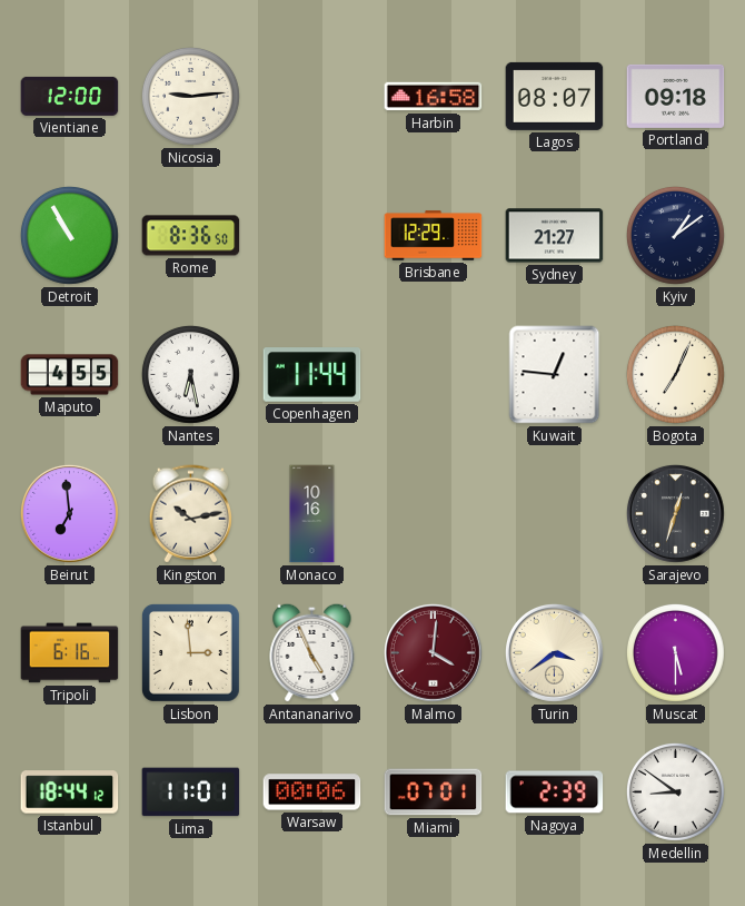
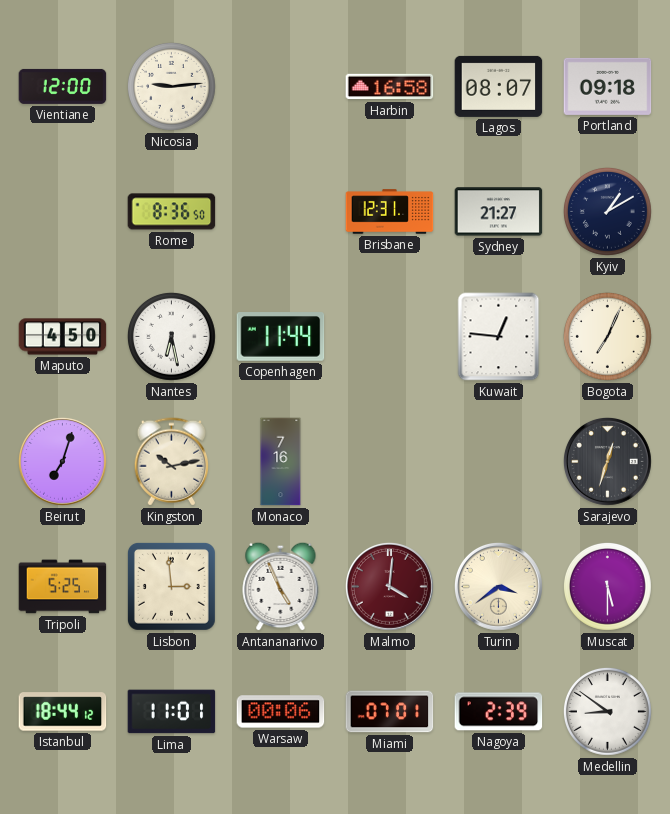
Detroit: 10:55 -> none
Brisbane: 12:29 -> 12:31
Kyiv: 1:09 -> 1:10
Maputo: 4:55 -> 4:50
Beirut: 6:59 -> 7:03
Monaco: 10:16 -> 7:16
Tripoli: 6:16 -> 5:25
